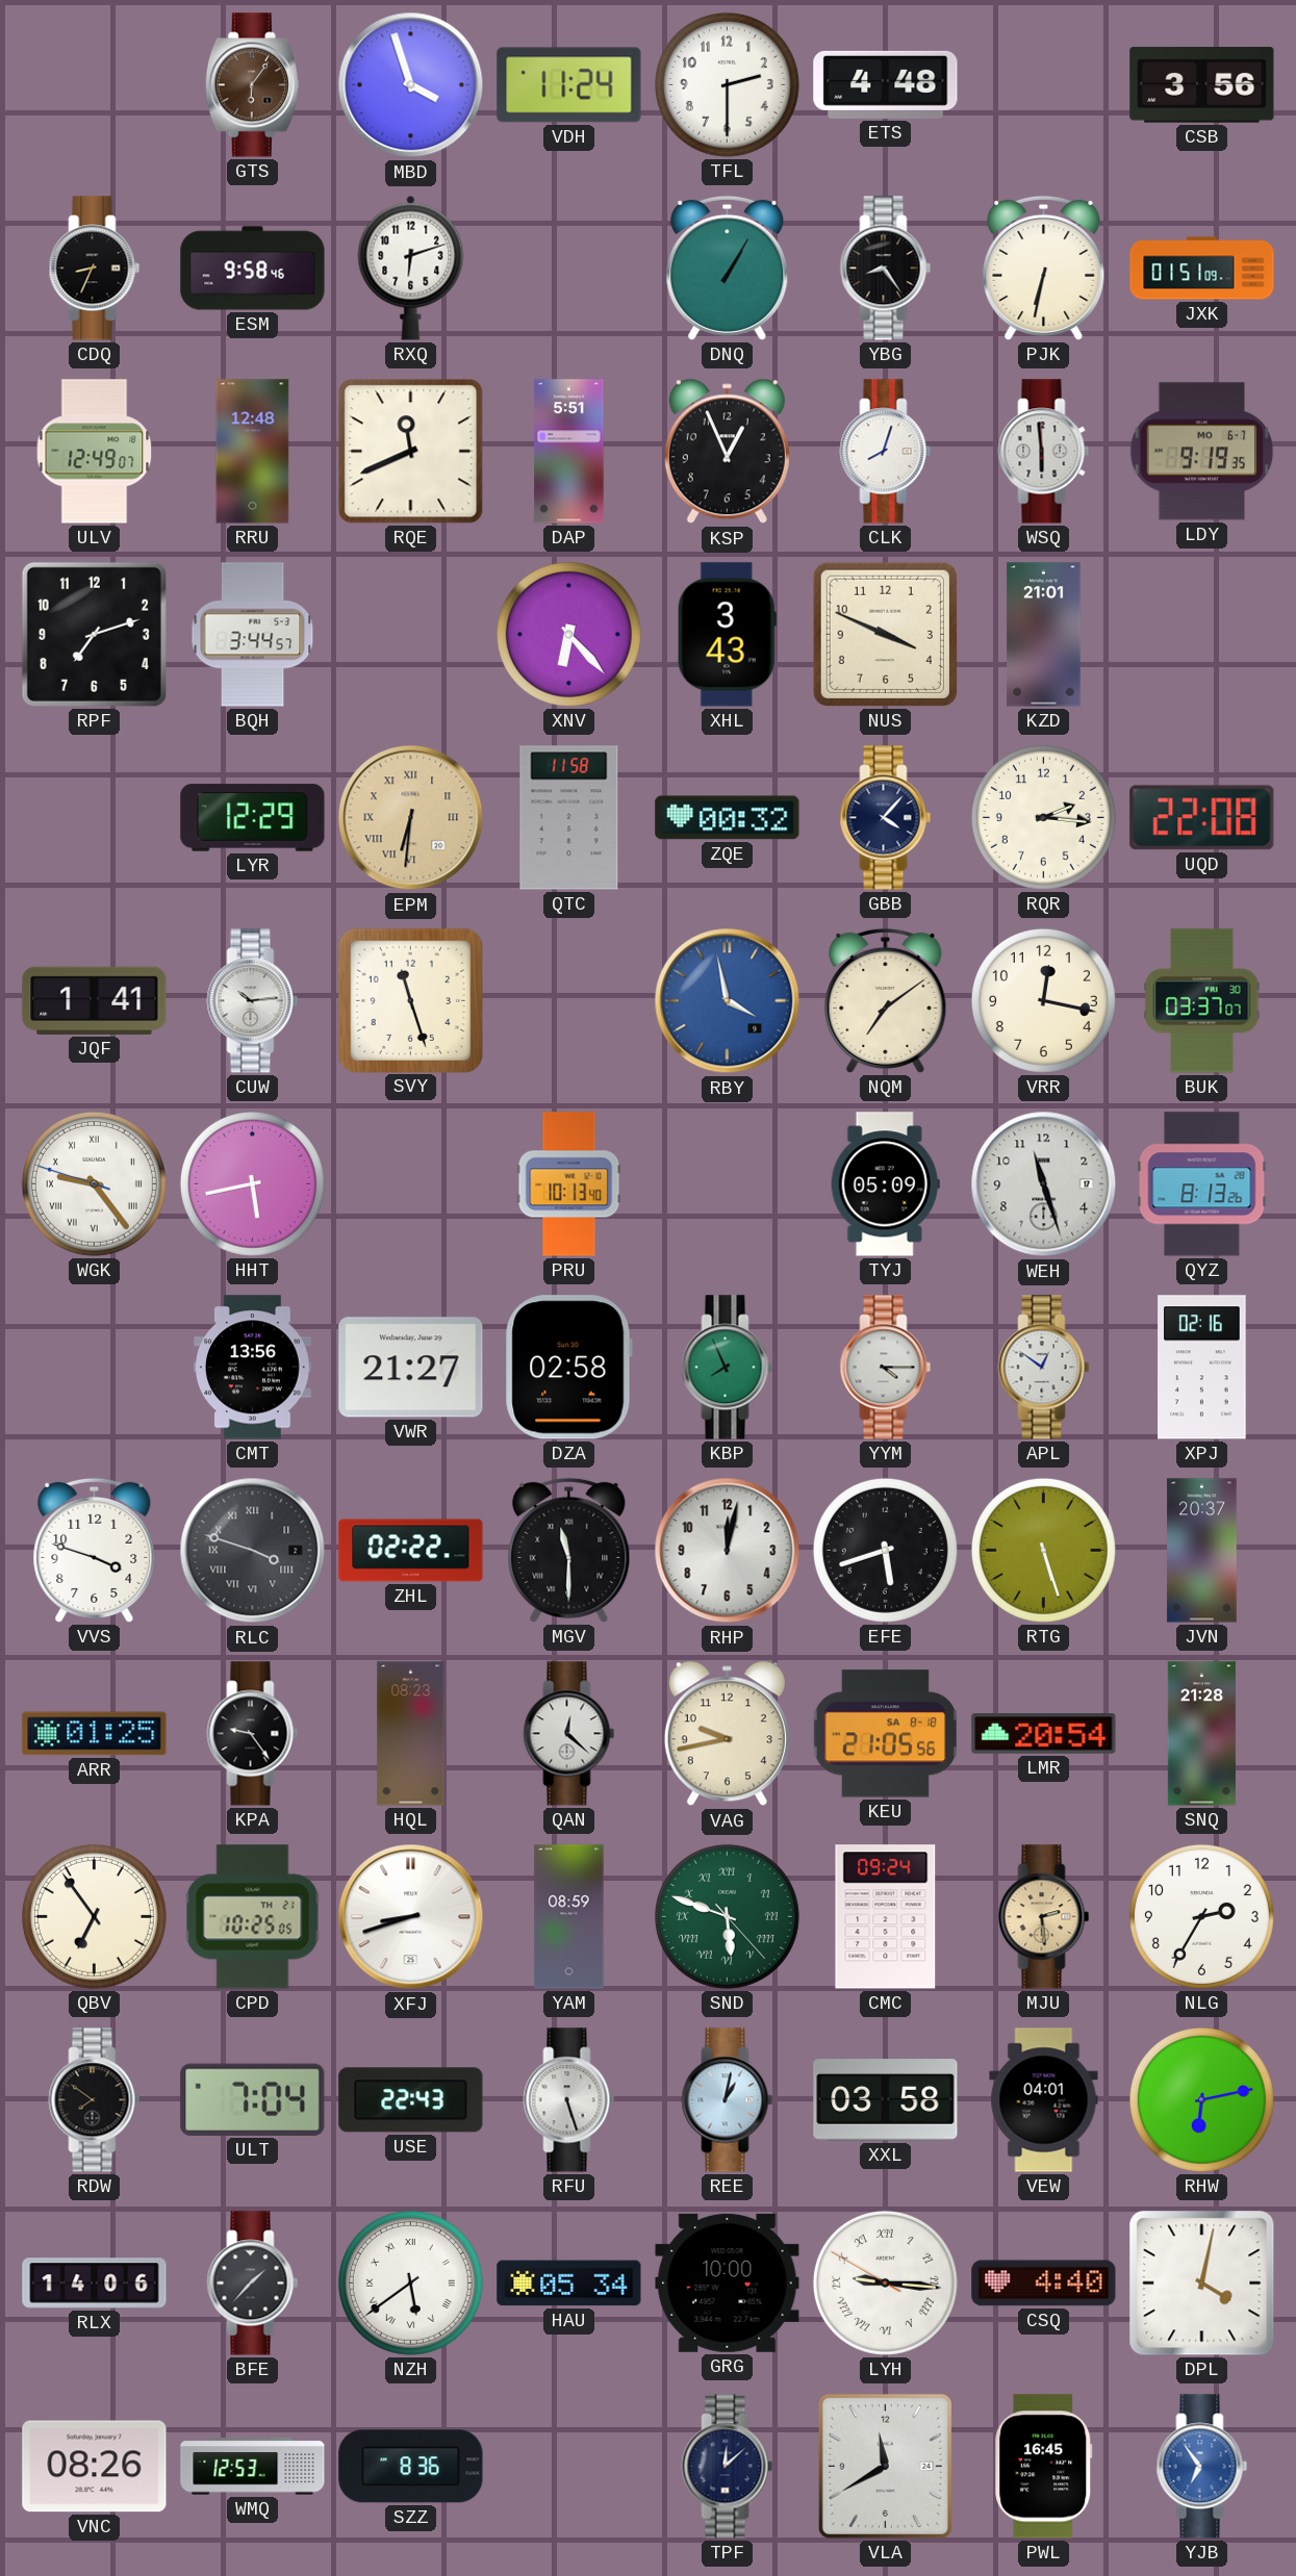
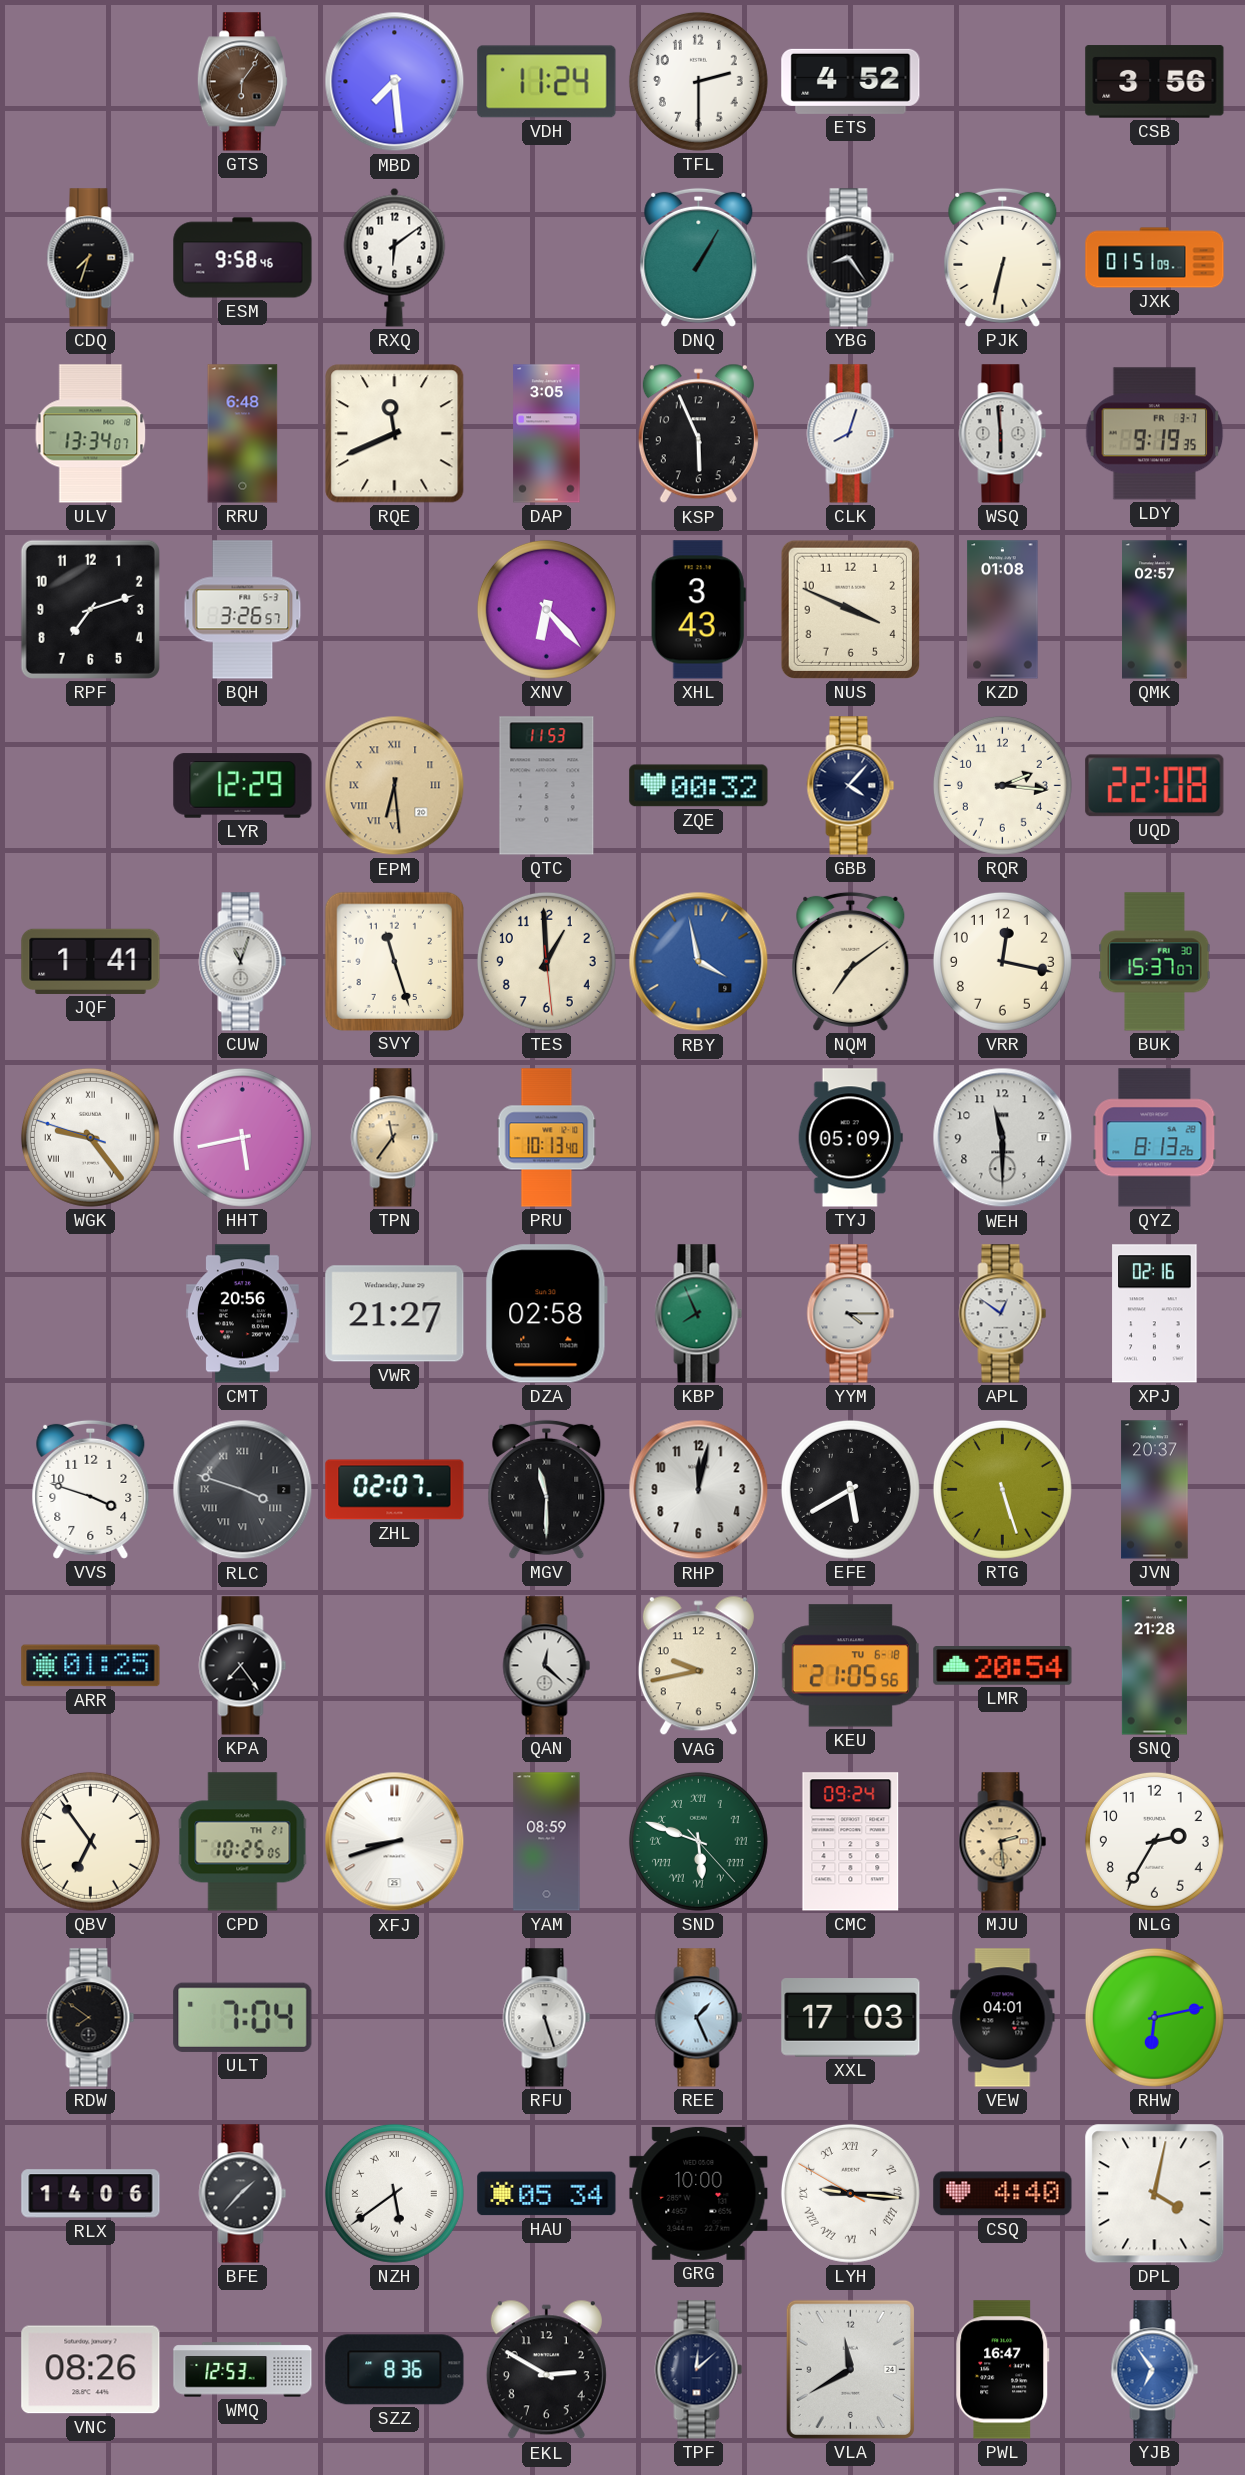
MBD: 3:57 -> 7:29
ETS: 4:48 -> 4:52
CDQ: 8:34 -> 7:33
RXQ: 6:12 -> 6:09
ULV: 12:49 -> 13:34
RRU: 12:48 -> 6:48
DAP: 5:51 -> 3:05
KSP: 12:56 -> 5:56
LDY date: MO 6-7 -> FR 3-7
BQH: 3:44 -> 3:26
KZD: 21:01 -> 01:08
QMK: none -> 02:57
EPM: 6:31 -> 6:29
QTC: 11:58 -> 11:53
CUW: 10:14 -> 11:03
TES: none -> 12:59
BUK: 03:37 -> 15:37
TPN: none -> 11:36
WEH: 11:27 -> 11:30
CMT: 13:56 -> 20:56
ZHL: 02:22 -> 02:07
EFE: 5:42 -> 5:40
KPA: 9:24 -> 7:24
HQL: 08:23 -> none
KEU date: SA 8-18 -> TU 6-18
USE: 22:43 -> none
REE: 1:02 -> 1:26
XXL: 03:58 -> 17:03
EKL: none -> 2:50
PWL: 16:45 -> 16:47
